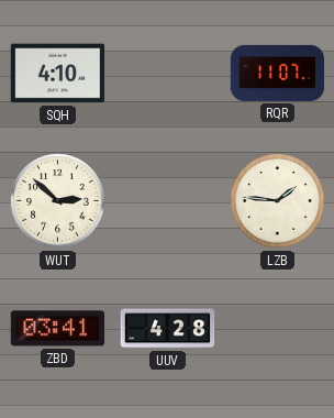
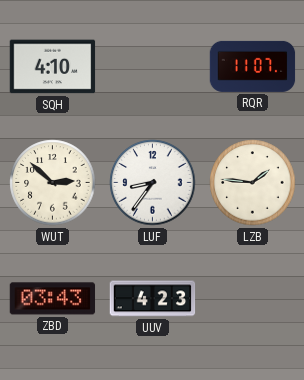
LUF: none -> 8:36
ZBD: 03:41 -> 03:43
UUV: 4:28 -> 4:23
